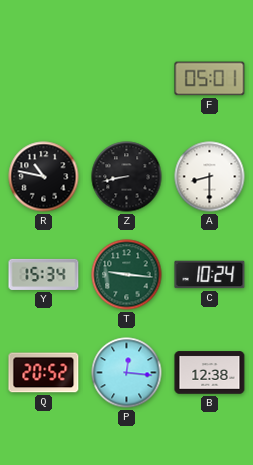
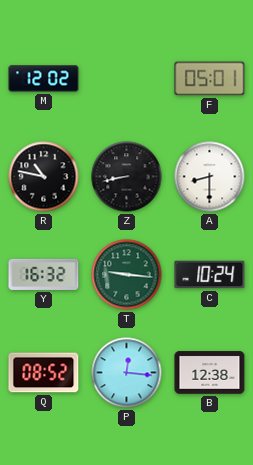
M: none -> 12:02
Y: 15:34 -> 16:32
Q: 20:52 -> 08:52
